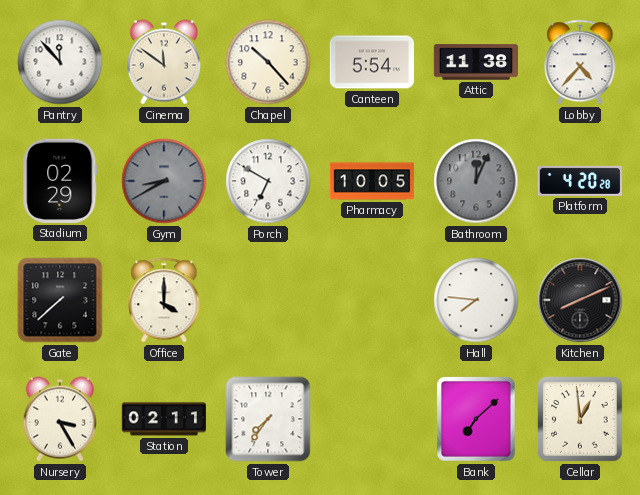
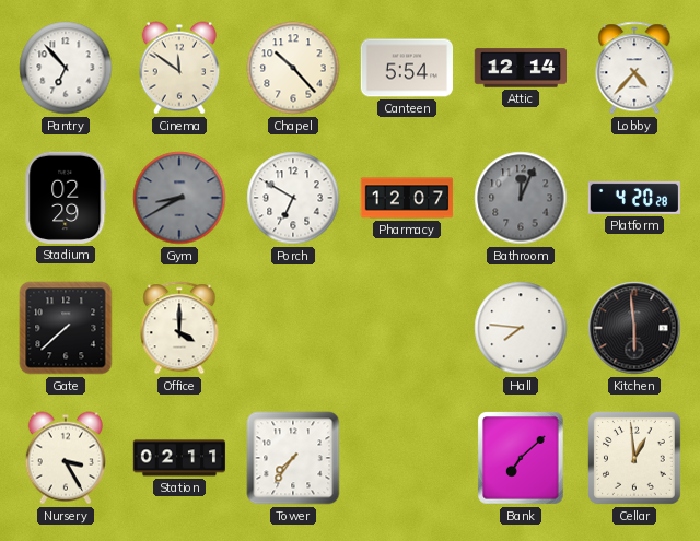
Pantry: 11:53 -> 6:53
Attic: 11:38 -> 12:14
Pharmacy: 10:05 -> 12:07
Kitchen: 8:11 -> 5:59
